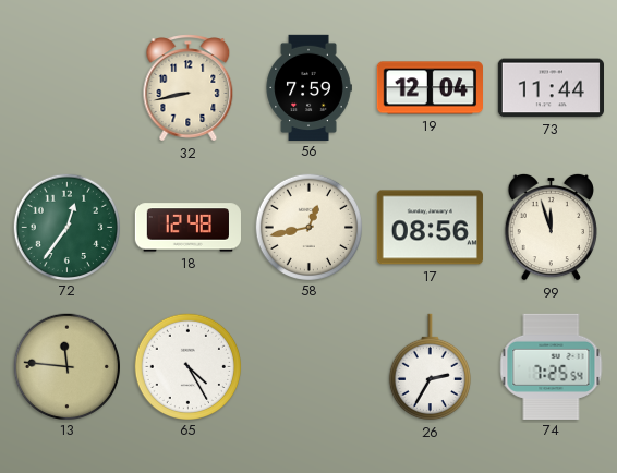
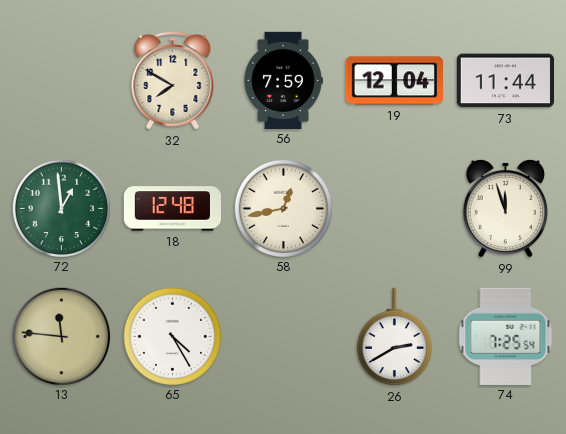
32: 8:43 -> 7:50
72: 12:36 -> 12:59
17: 08:56 -> none
26: 2:35 -> 2:40
